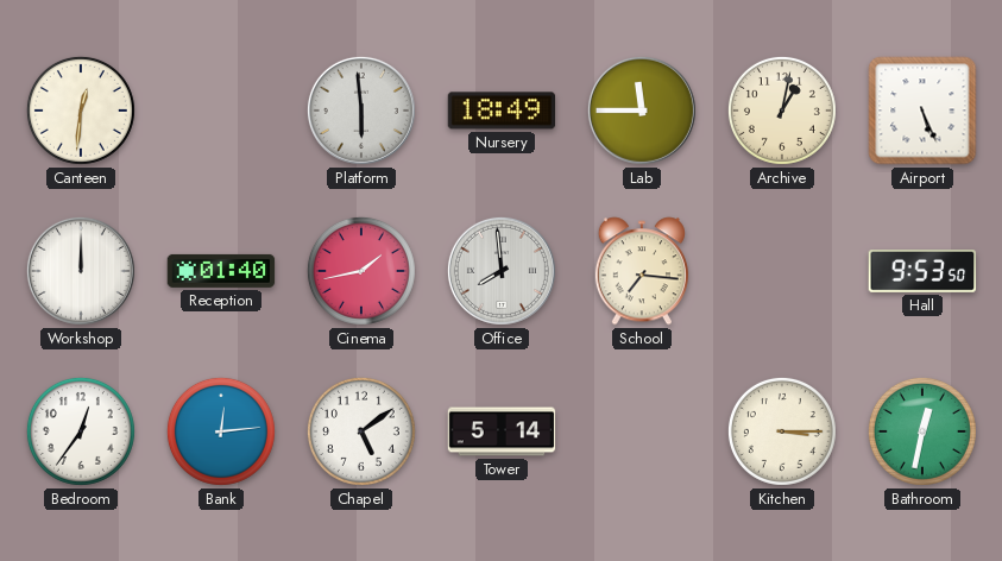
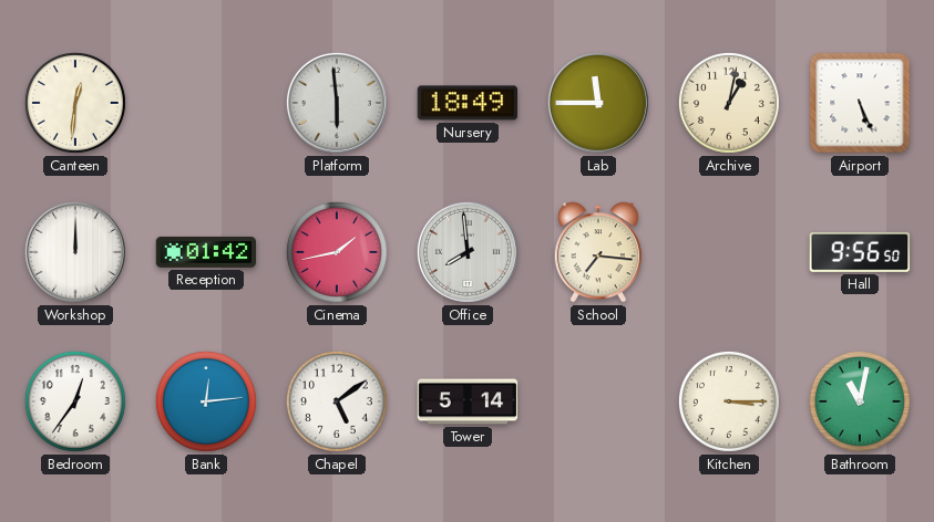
Reception: 01:40 -> 01:42
Hall: 9:53 -> 9:56
Bathroom: 12:32 -> 11:02
